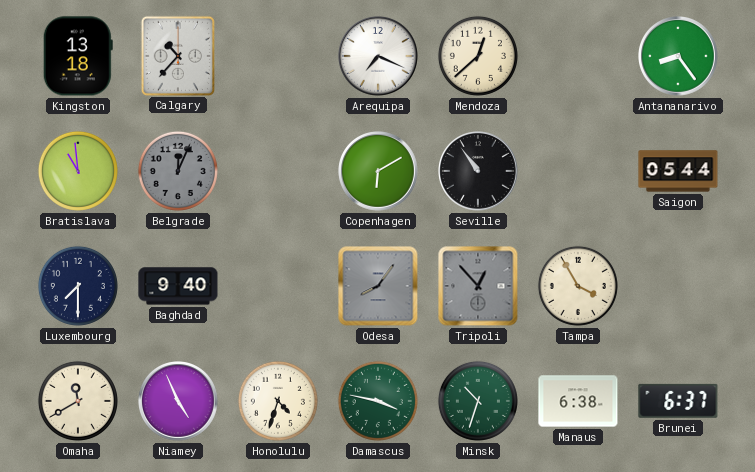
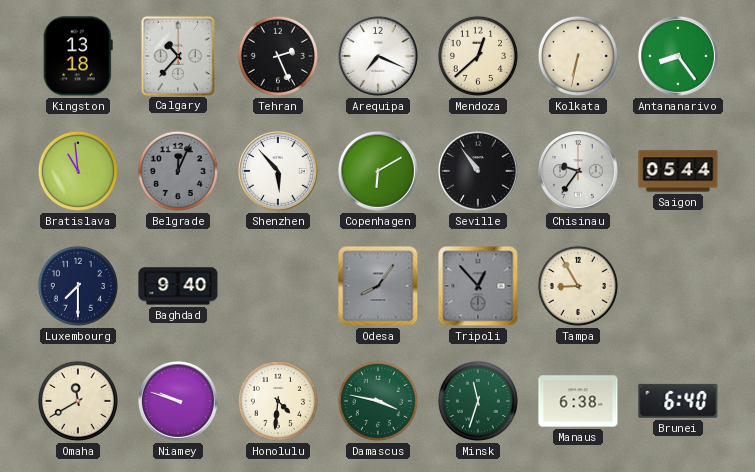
Tehran: none -> 2:26
Kolkata: none -> 6:32
Shenzhen: none -> 5:53
Chisinau: none -> 9:36
Tampa: 3:55 -> 8:55
Niamey: 4:56 -> 9:48
Honolulu: 4:33 -> 4:31
Minsk: 10:33 -> 11:33
Brunei: 6:37 -> 6:40
